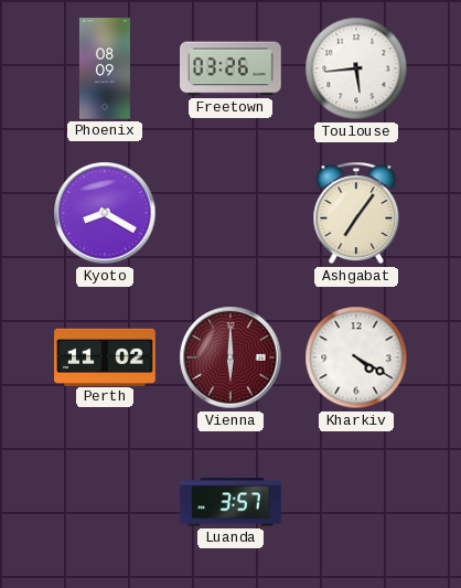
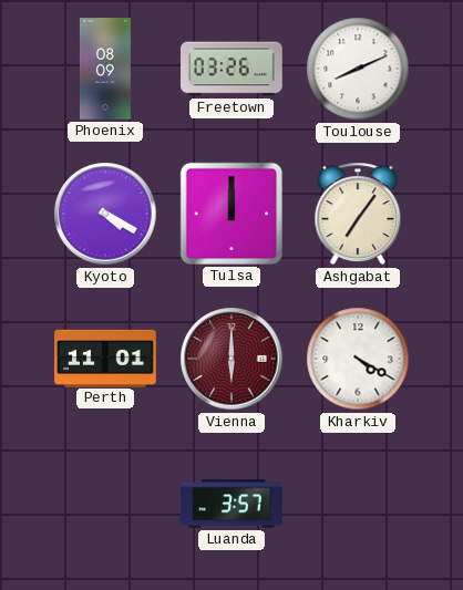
Toulouse: 5:44 -> 8:11
Kyoto: 8:20 -> 4:20
Tulsa: none -> 12:00
Perth: 11:02 -> 11:01
